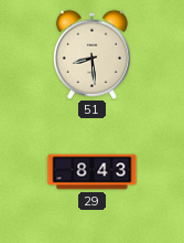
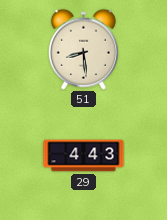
29: 8:43 -> 4:43
